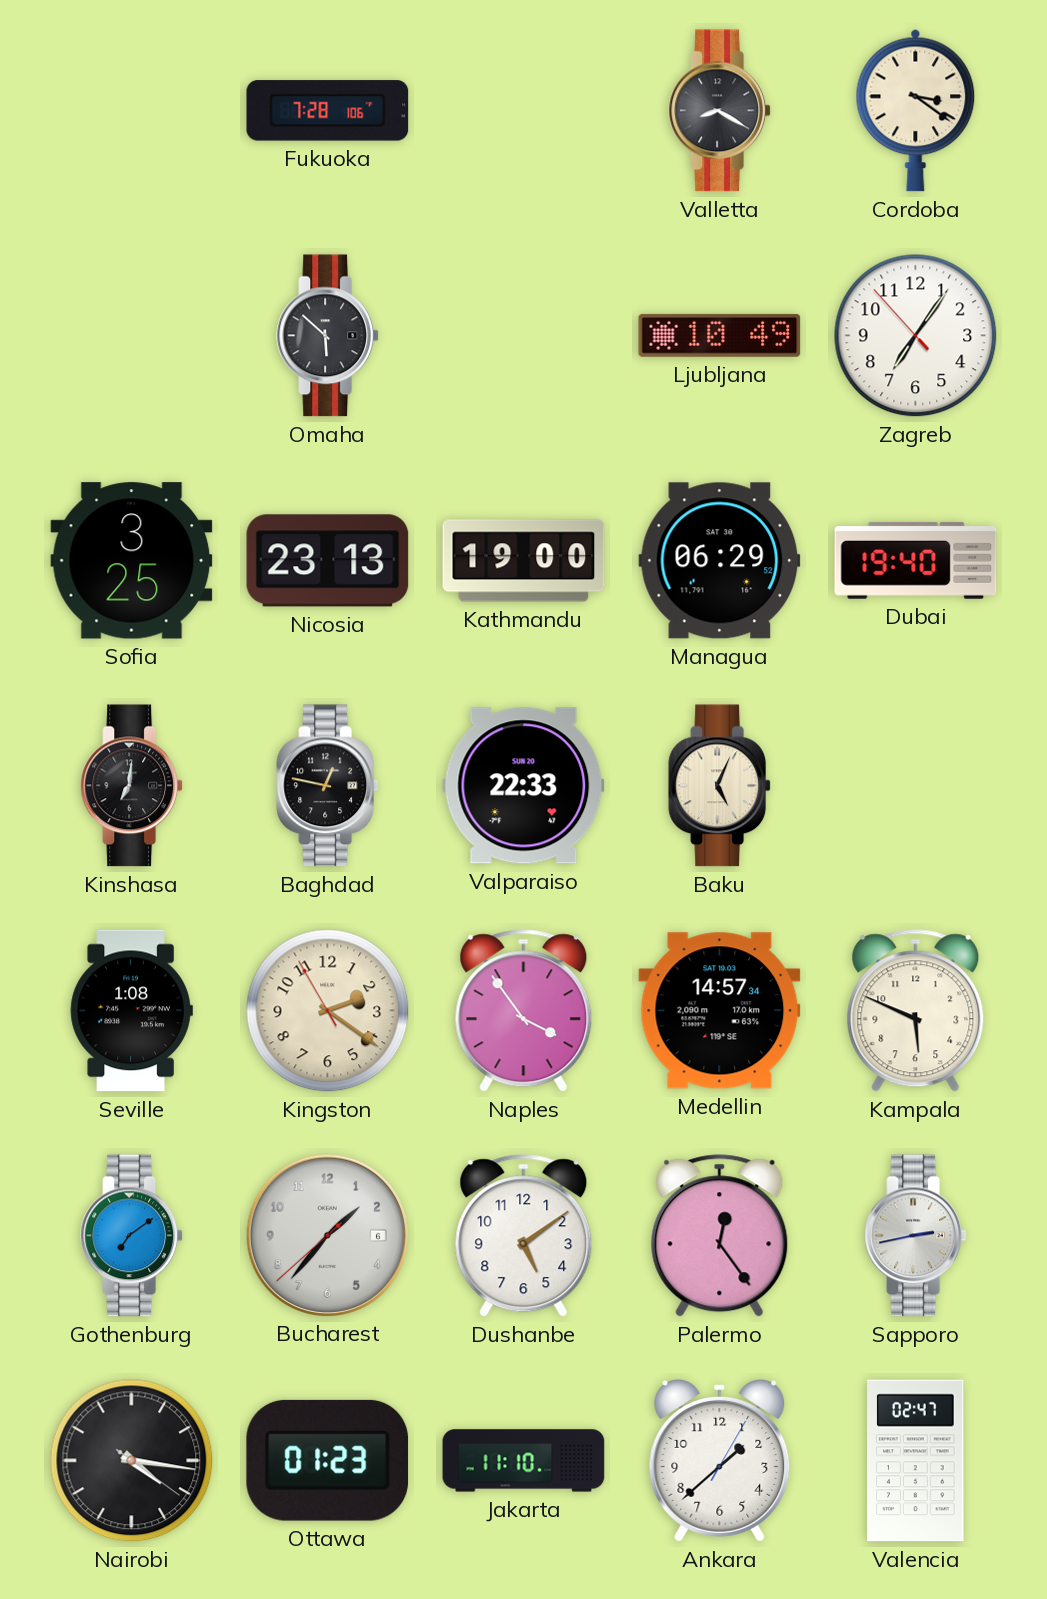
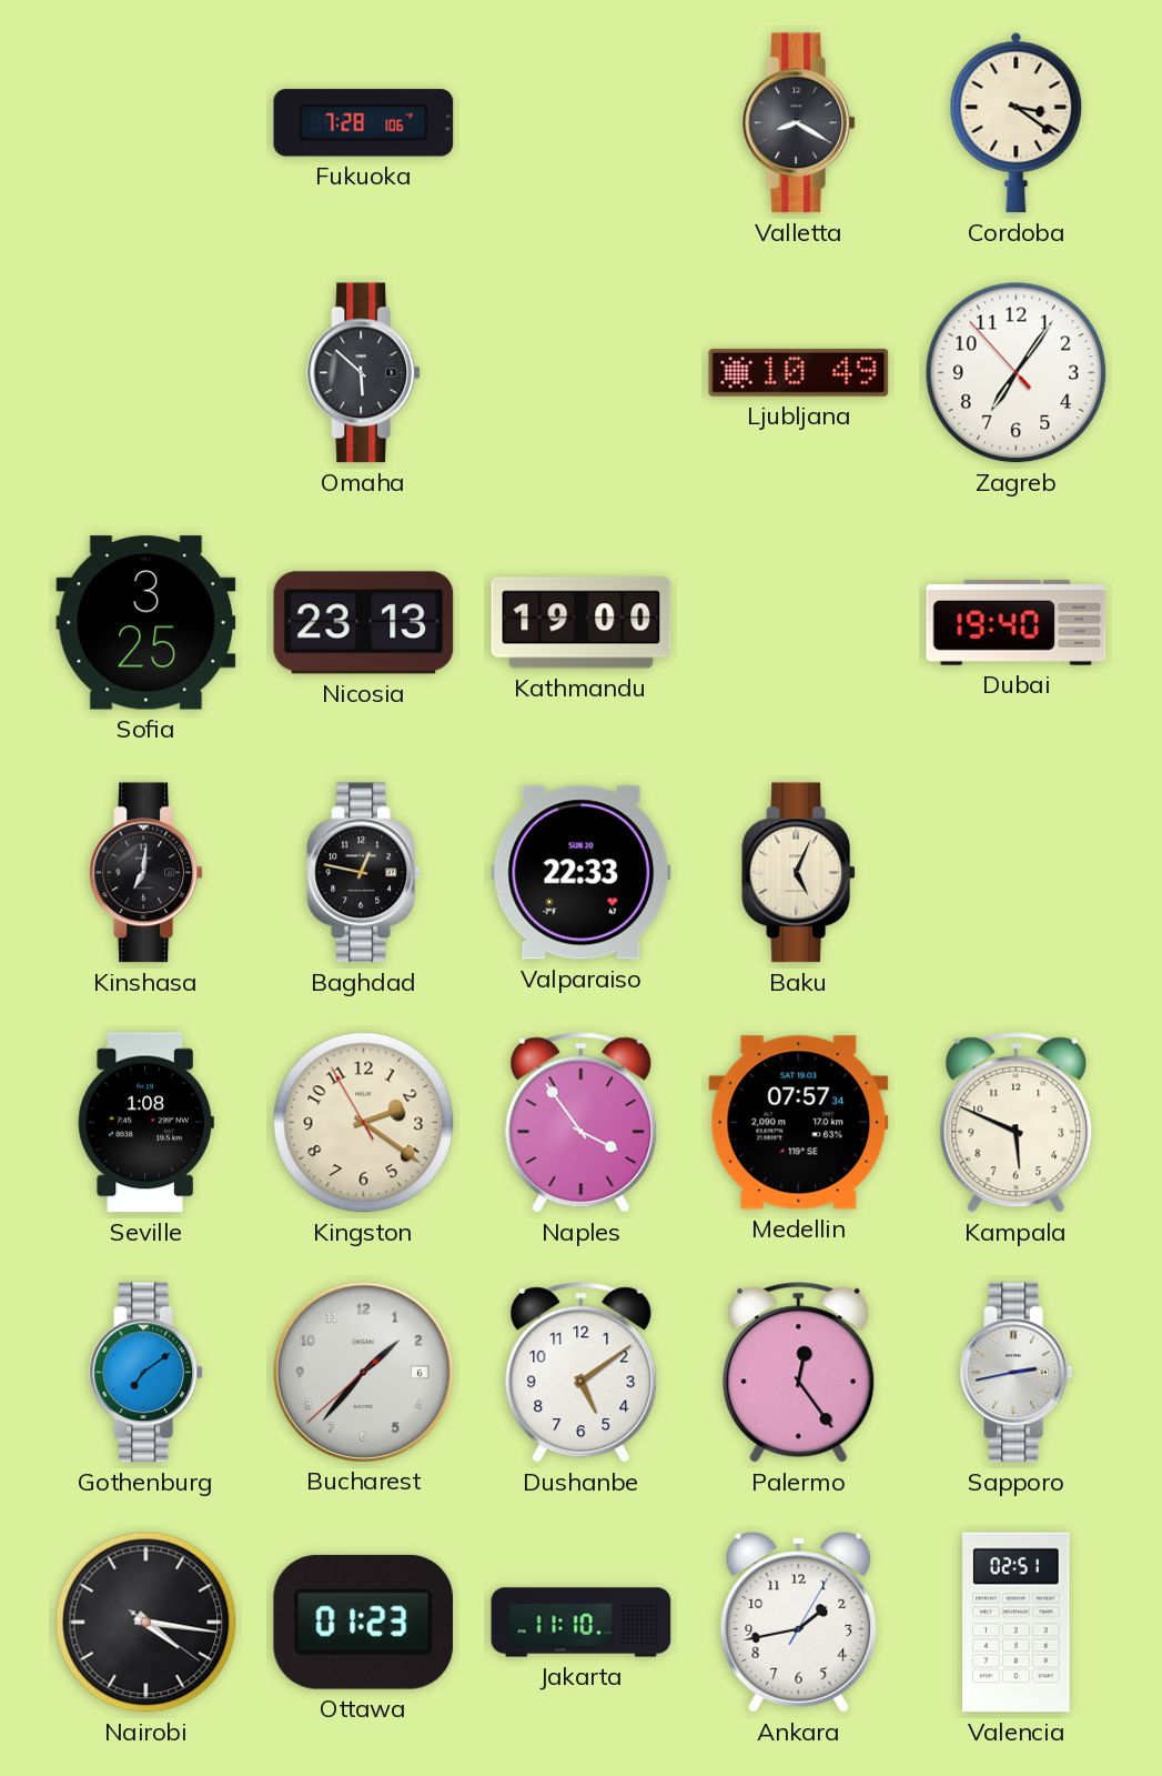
Managua: 06:29 -> none
Medellin: 14:57 -> 07:57
Ankara: 1:38 -> 1:43
Valencia: 02:47 -> 02:51
